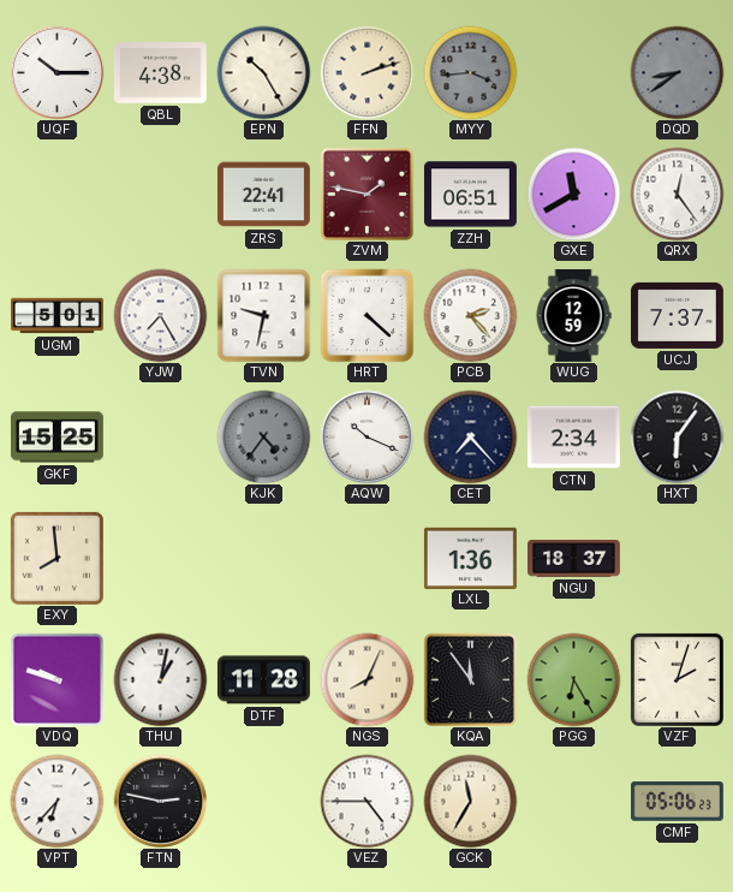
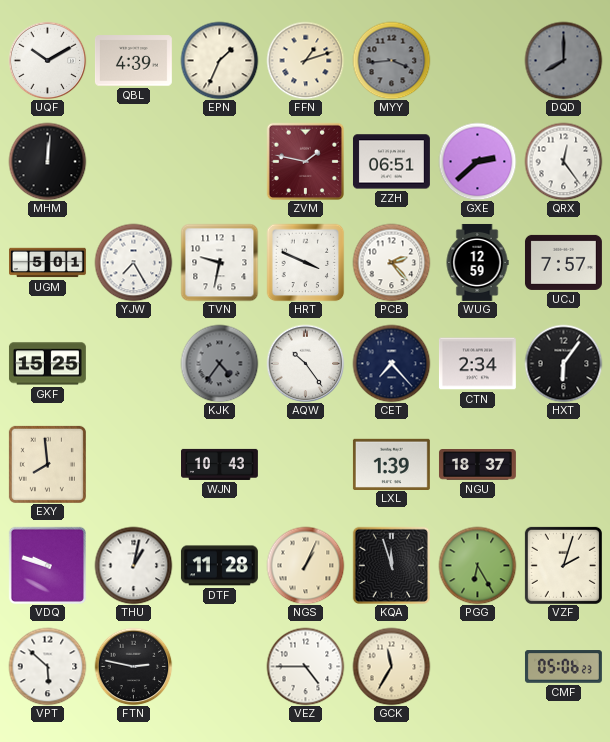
UQF: 10:15 -> 10:10
QBL: 4:38 -> 4:39
EPN: 10:25 -> 1:34
FFN: 2:12 -> 1:12
DQD: 8:39 -> 8:00
MHM: none -> 12:01
ZRS: 22:41 -> none
GXE: 11:40 -> 2:38
HRT: 4:22 -> 3:49
UCJ: 7:37 -> 7:57
AQW: 10:19 -> 10:24
WJN: none -> 10:43
LXL: 1:36 -> 1:39
NGS: 8:04 -> 1:04
KQA: 11:54 -> 11:57
VPT: 6:37 -> 5:52
